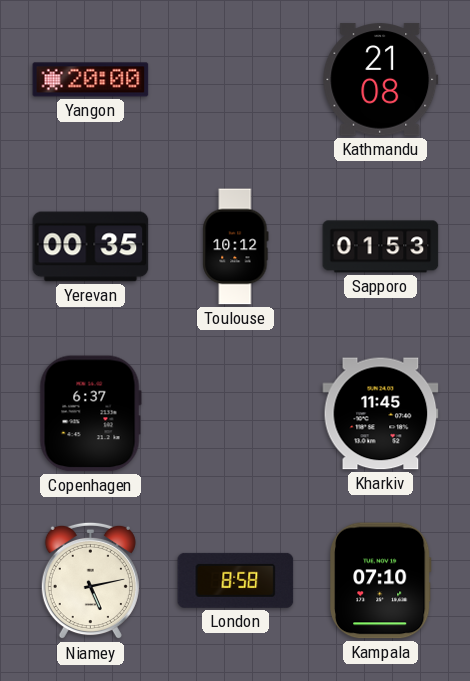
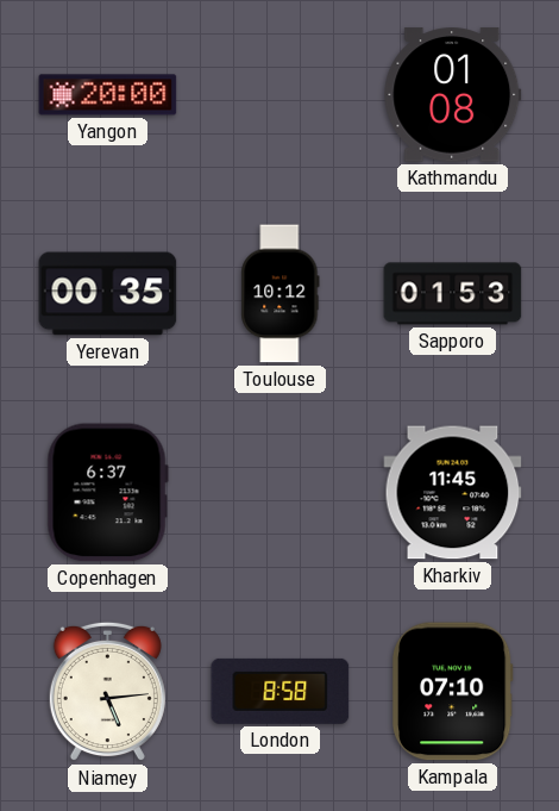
Kathmandu: 21:08 -> 01:08
Niamey: 5:13 -> 5:14
